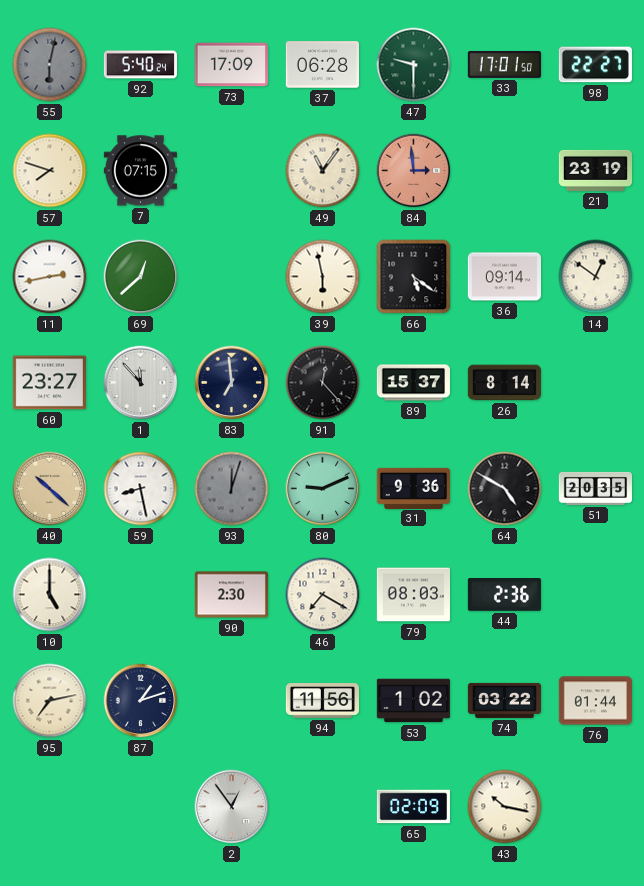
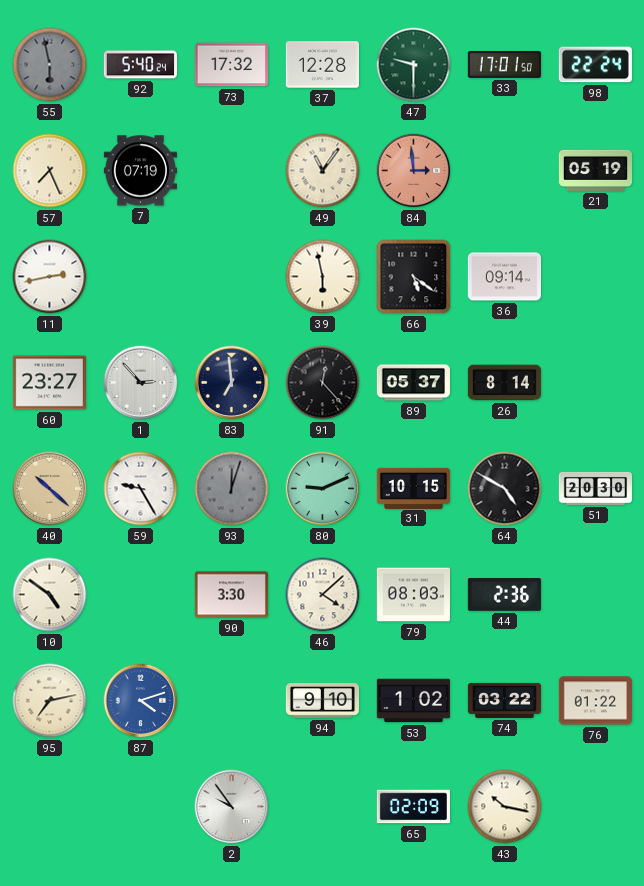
55: 6:02 -> 5:58
73: 17:09 -> 17:32
37: 06:28 -> 12:28
98: 22:27 -> 22:24
57: 7:48 -> 7:26
7: 07:15 -> 07:19
21: 23:19 -> 05:19
69: 12:38 -> none
14: 12:51 -> none
1: 11:53 -> 2:53
89: 15:37 -> 05:37
59: 8:28 -> 9:25
31: 9:36 -> 10:15
51: 20:35 -> 20:30
10: 5:00 -> 4:51
90: 2:30 -> 3:30
46: 7:20 -> 4:08
87: 1:12 -> 4:12
87 dial: navy -> blue
94: 11:56 -> 9:10
76: 01:44 -> 01:22
2: 12:54 -> 9:54
